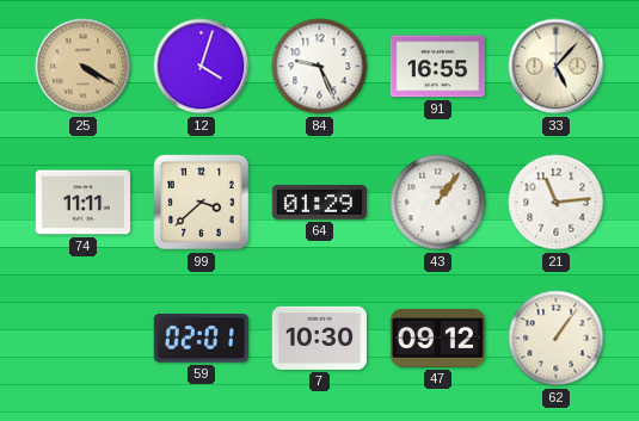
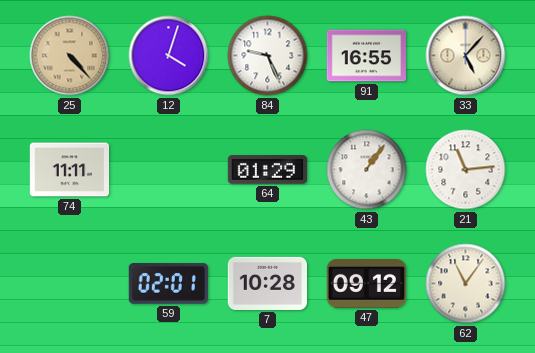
25: 4:20 -> 4:23
99: 3:38 -> none
7: 10:30 -> 10:28
62: 1:06 -> 11:06
